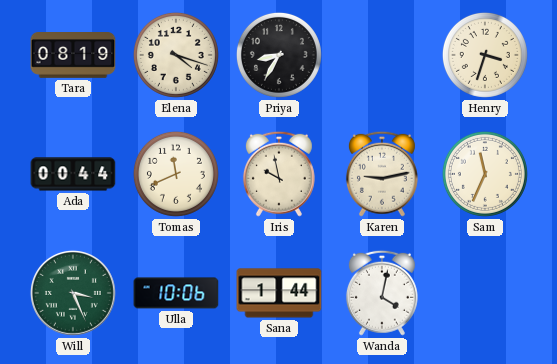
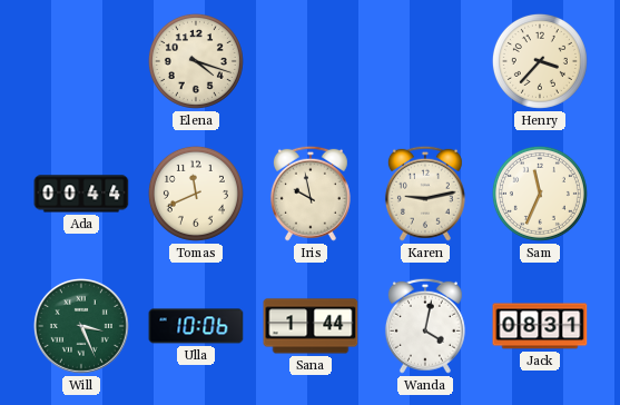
Tara: 08:19 -> none
Priya: 8:35 -> none
Henry: 3:33 -> 3:37
Jack: none -> 08:31
